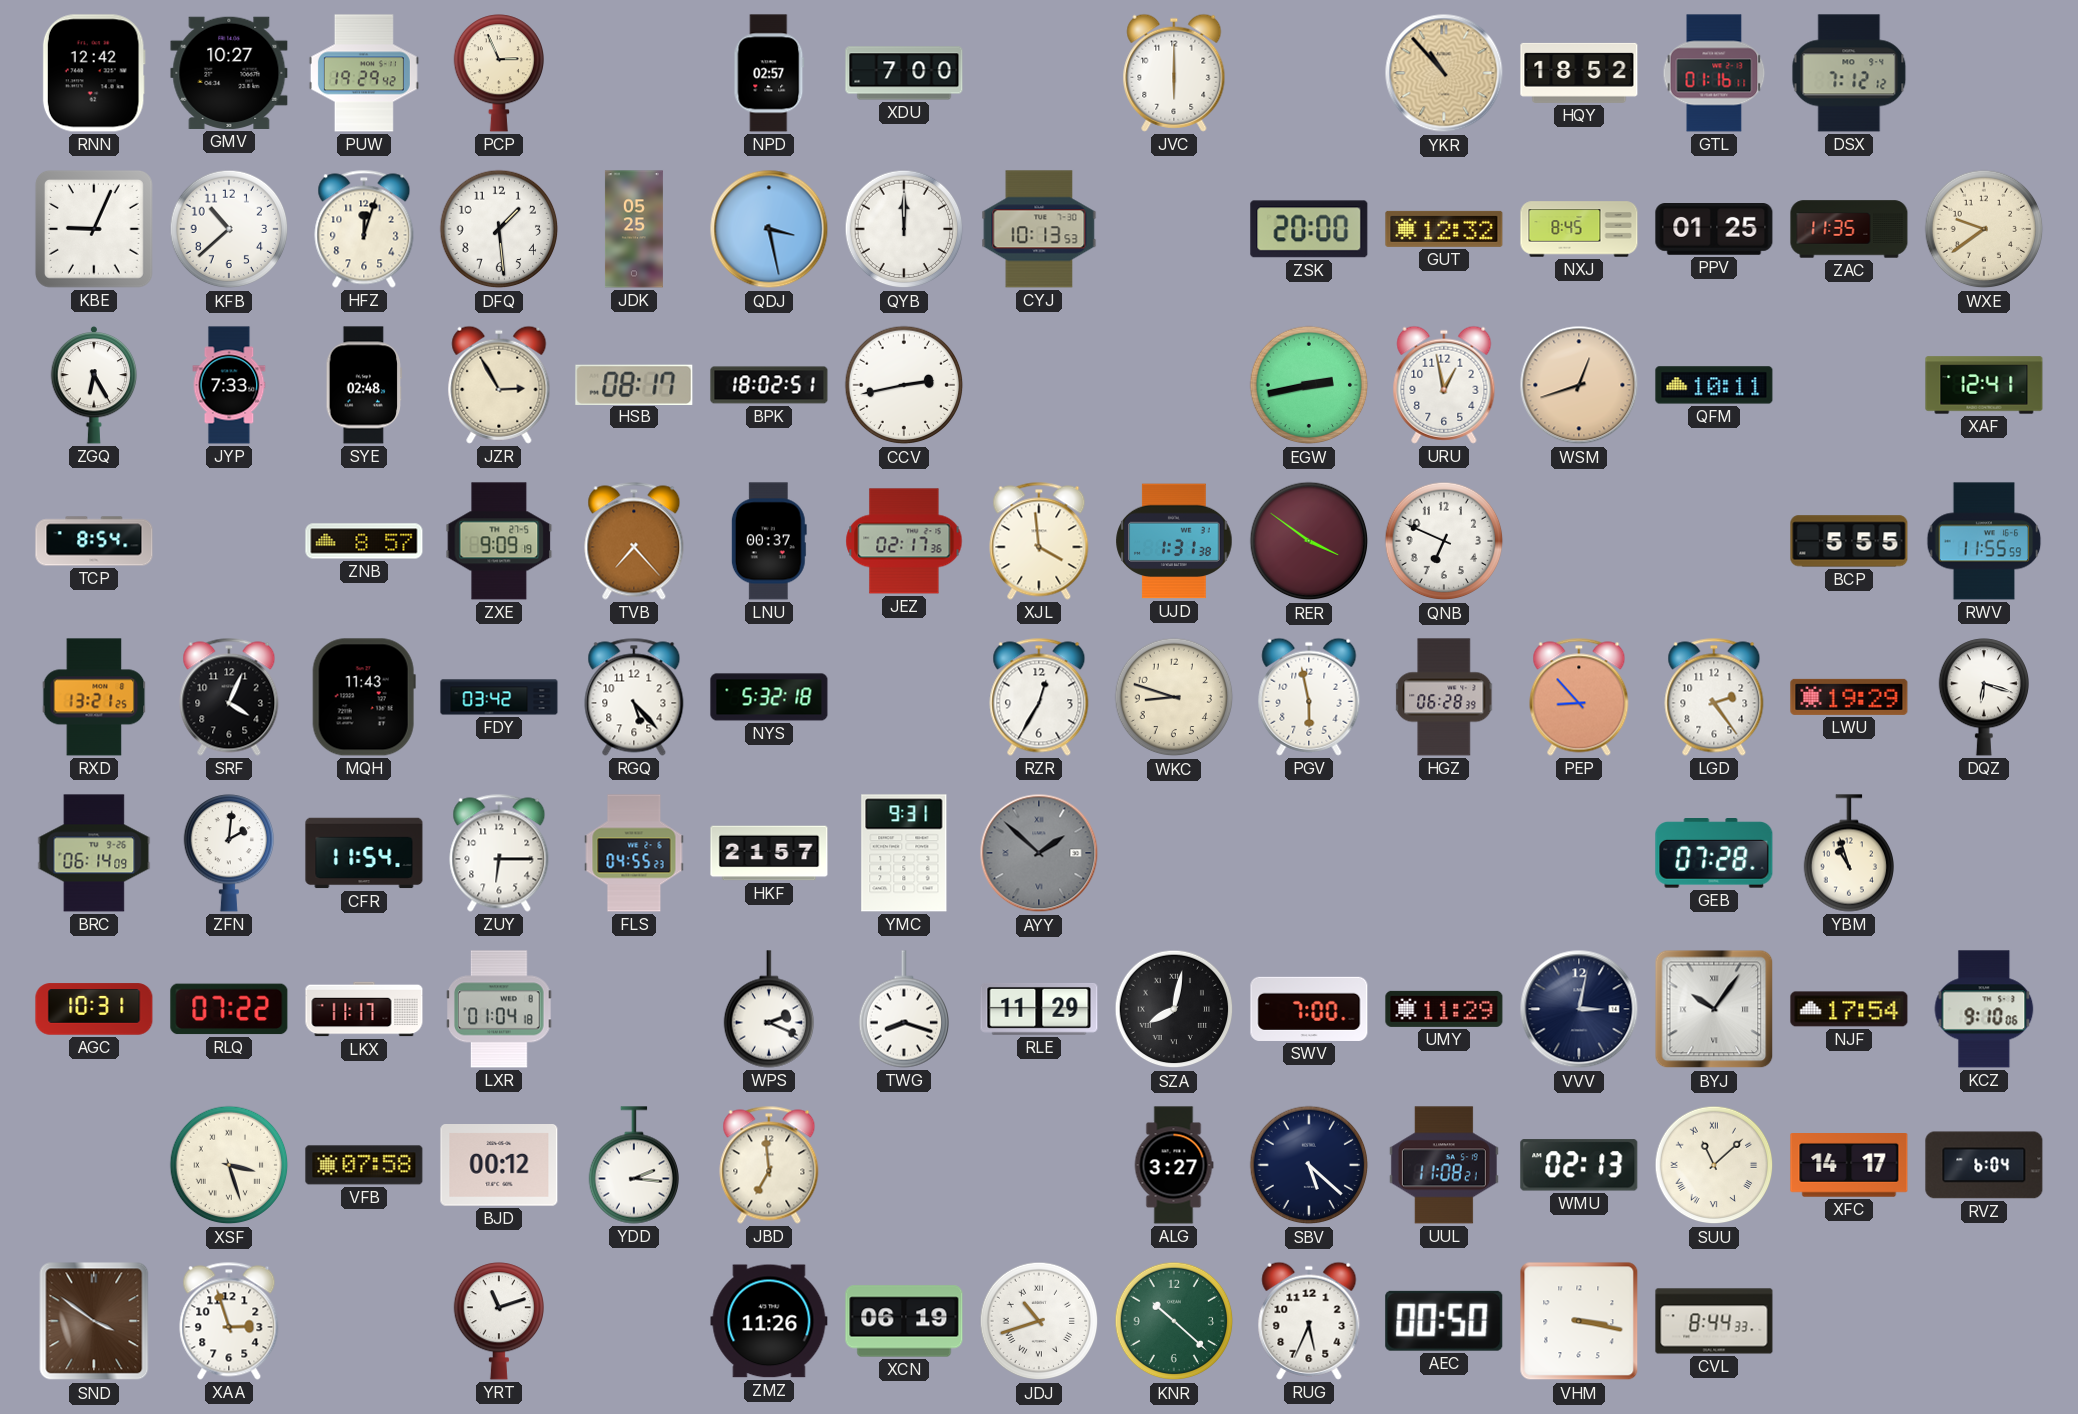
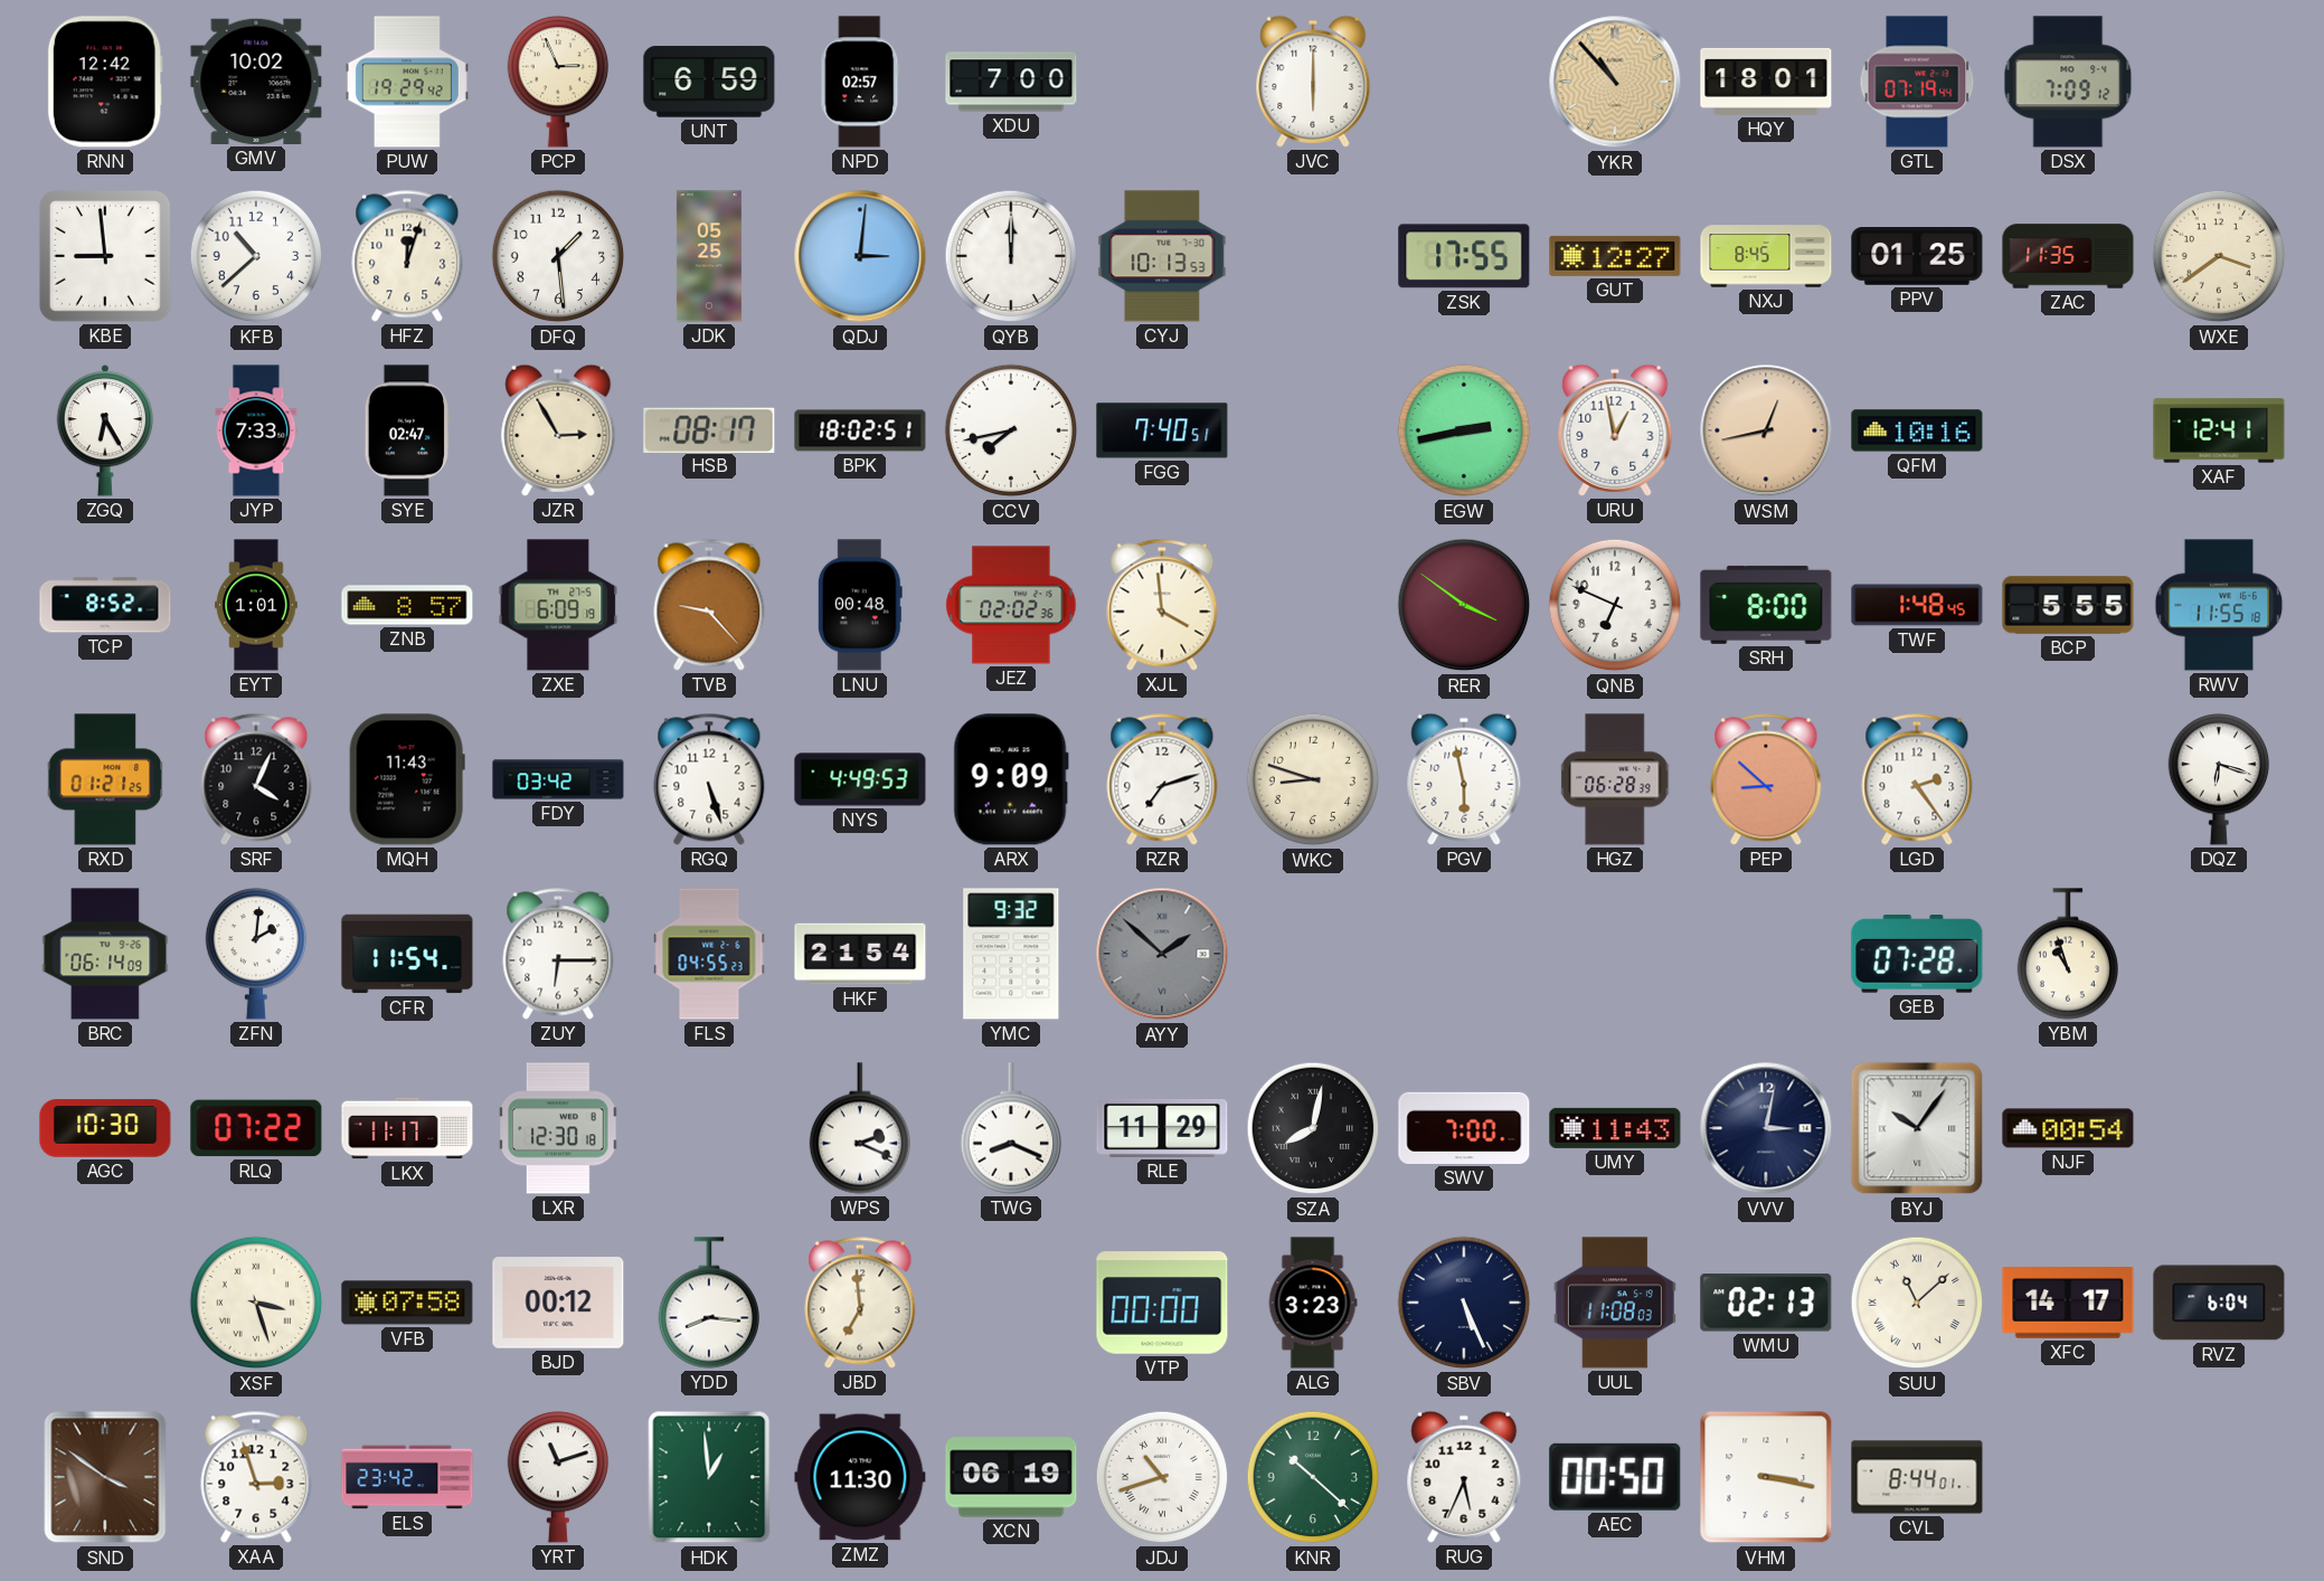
GMV: 10:27 -> 10:02
UNT: none -> 6:59
HQY: 18:52 -> 18:01
GTL: 01:16 -> 07:19
DSX: 7:12 -> 7:09
KBE: 9:04 -> 8:59
QDJ: 3:28 -> 3:01
ZSK: 20:00 -> 17:55
GUT: 12:32 -> 12:27
WXE: 9:39 -> 3:39
SYE: 02:48 -> 02:47
CCV: 2:43 -> 7:43
FGG: none -> 7:40
WSM: 12:42 -> 12:43
QFM: 10:11 -> 10:16
TCP: 8:54 -> 8:52
EYT: none -> 1:01
ZXE: 9:09 -> 6:09
TVB: 7:23 -> 9:23
LNU: 00:37 -> 00:48
JEZ: 02:17 -> 02:02
UJD: 1:31 -> none
SRH: none -> 8:00
TWF: none -> 1:48
RWV: 11:55:59 -> 11:55:18
RXD: 13:21 -> 01:21
RGQ: 5:23 -> 5:27
NYS: 5:32 -> 4:49
ARX: none -> 9:09
RZR: 12:35 -> 7:12
PEP: 8:53 -> 8:52
LWU: 19:29 -> none
HKF: 21:57 -> 21:54
YMC: 9:31 -> 9:32
AGC: 10:31 -> 10:30
LXR: 01:04 -> 12:30
TWG: 8:18 -> 8:19
UMY: 11:29 -> 11:43
NJF: 17:54 -> 00:54
KCZ: 9:10 -> none
YDD: 2:16 -> 8:16
VTP: none -> 00:00
ALG: 3:27 -> 3:23
SBV: 5:22 -> 5:26
UUL: 11:08:21 -> 11:08:03
ELS: none -> 23:42
HDK: none -> 12:59
ZMZ: 11:26 -> 11:30
CVL: 8:44:33 -> 8:44:01
